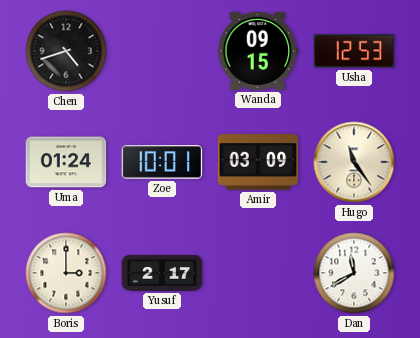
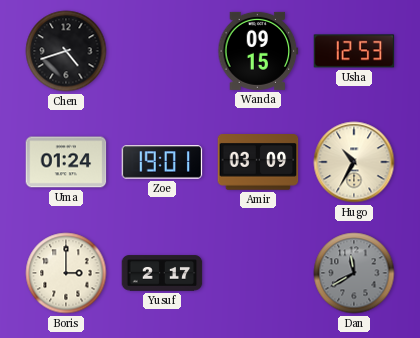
Zoe: 10:01 -> 19:01
Hugo: 11:24 -> 10:35
Dan dial: white -> grey
